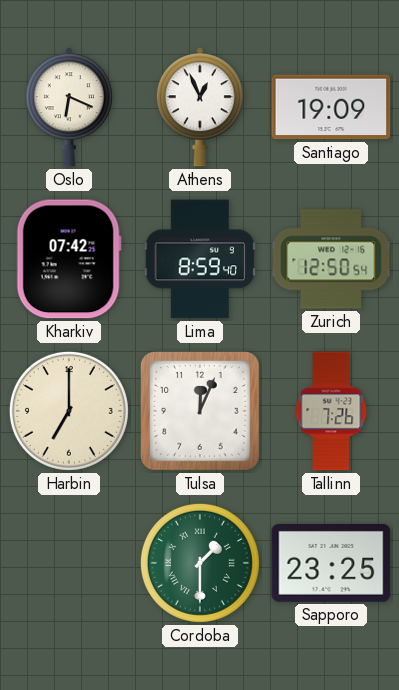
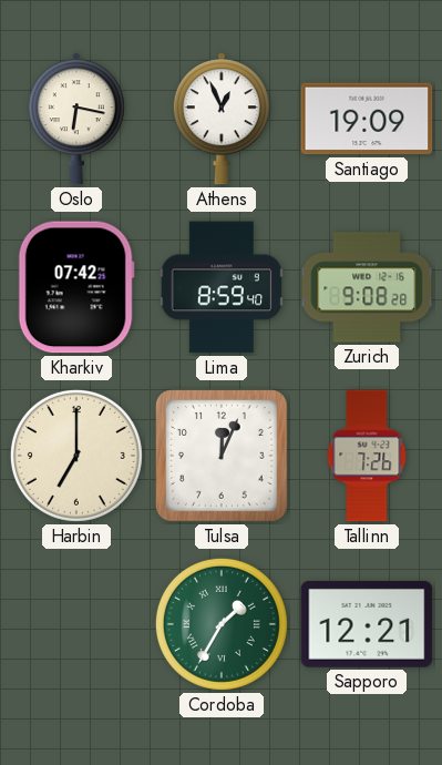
Oslo: 6:19 -> 6:17
Zurich: 12:50 -> 9:08
Cordoba: 1:30 -> 1:35
Sapporo: 23:25 -> 12:21
